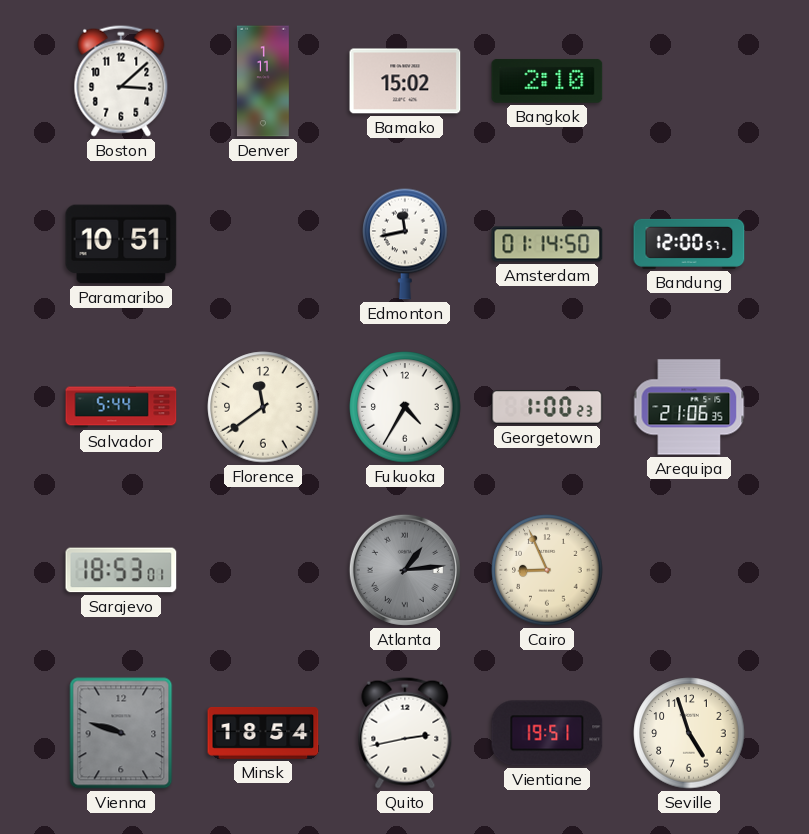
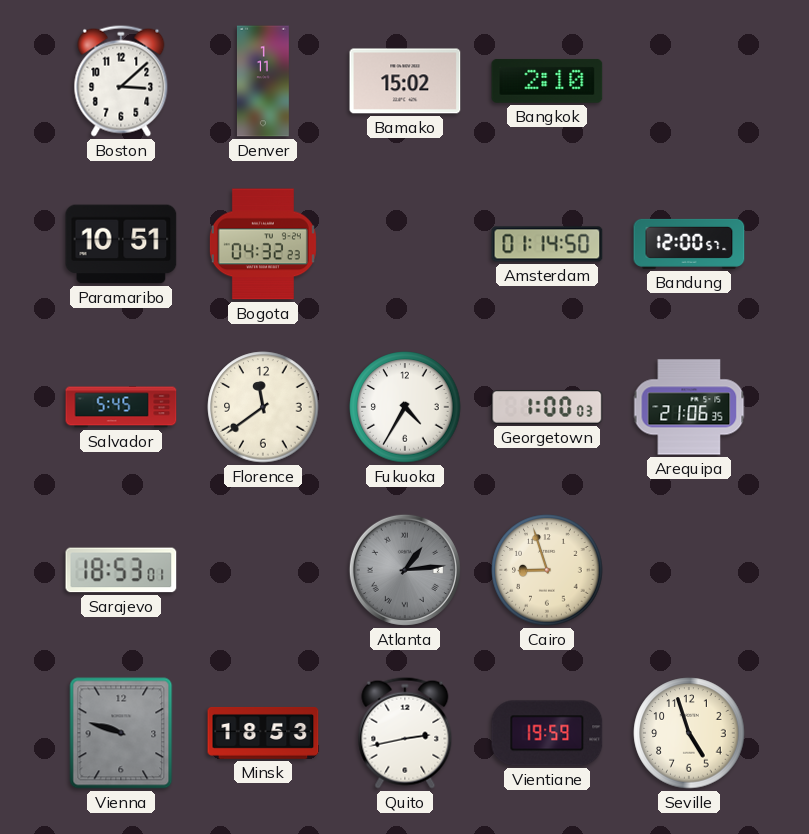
Bogota: none -> 04:32
Edmonton: 11:43 -> none
Salvador: 5:44 -> 5:45
Georgetown: 1:00:23 -> 1:00:03
Cairo: 8:56 -> 8:57
Minsk: 18:54 -> 18:53
Vientiane: 19:51 -> 19:59
